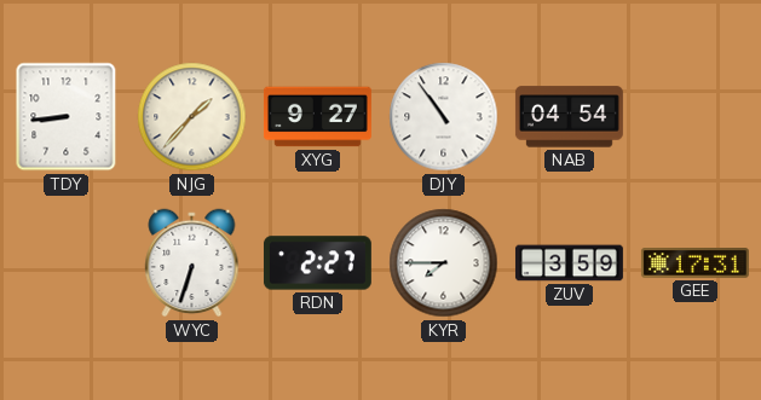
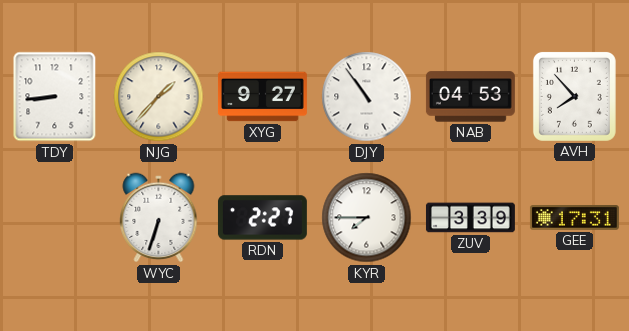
NAB: 04:54 -> 04:53
AVH: none -> 7:53
ZUV: 3:59 -> 3:39
